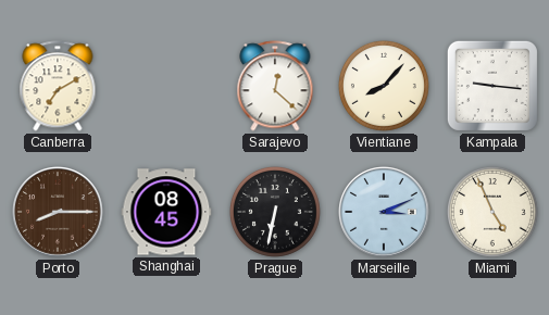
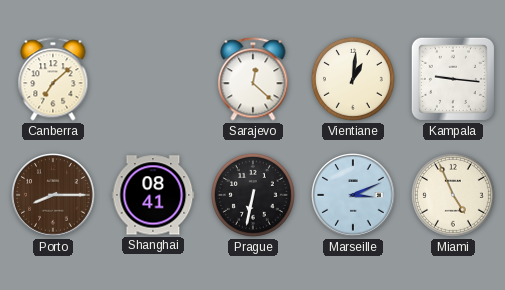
Canberra: 7:10 -> 7:08
Vientiane: 8:07 -> 1:01
Shanghai: 08:45 -> 08:41
